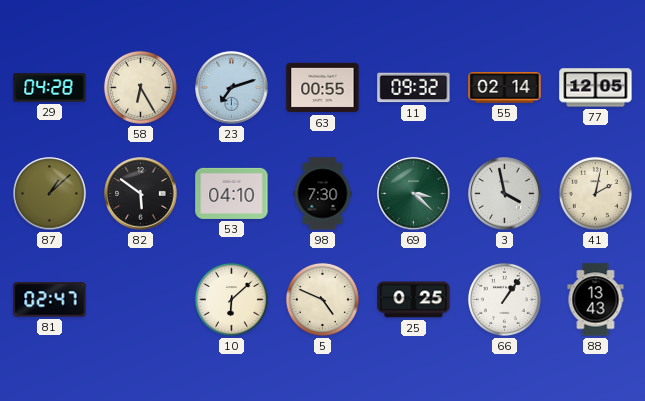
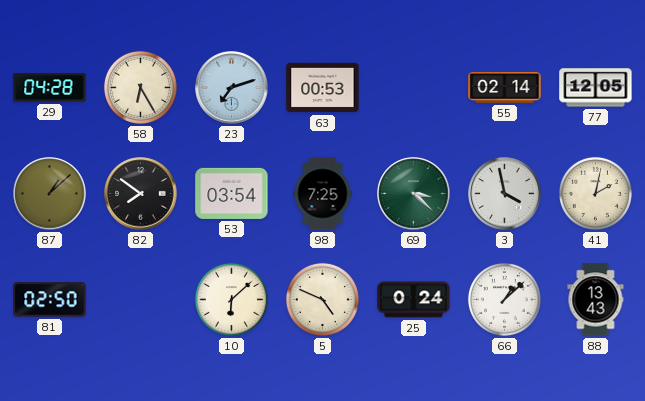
63: 00:55 -> 00:53
11: 09:32 -> none
82: 5:51 -> 7:51
53: 04:10 -> 03:54
98: 7:30 -> 7:25
81: 02:47 -> 02:50
25: 0:25 -> 0:24
66: 1:06 -> 1:08
